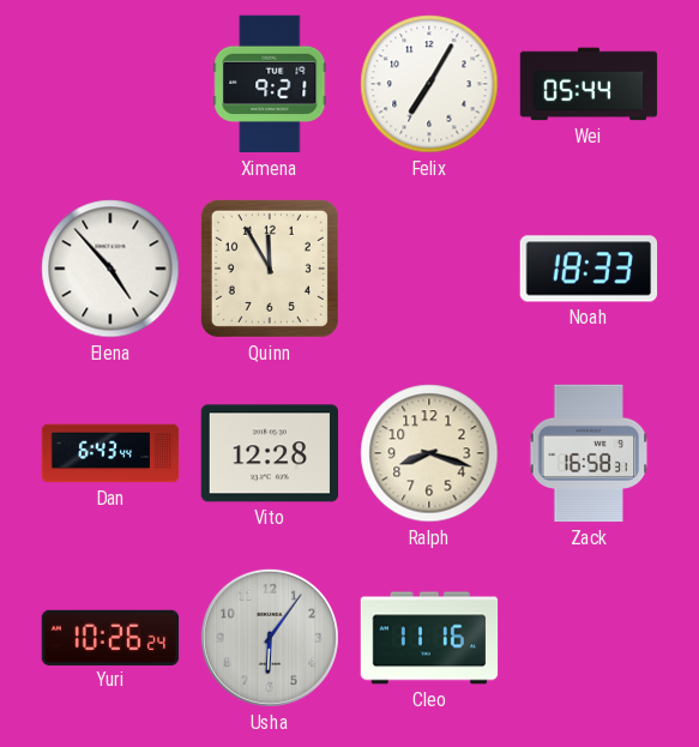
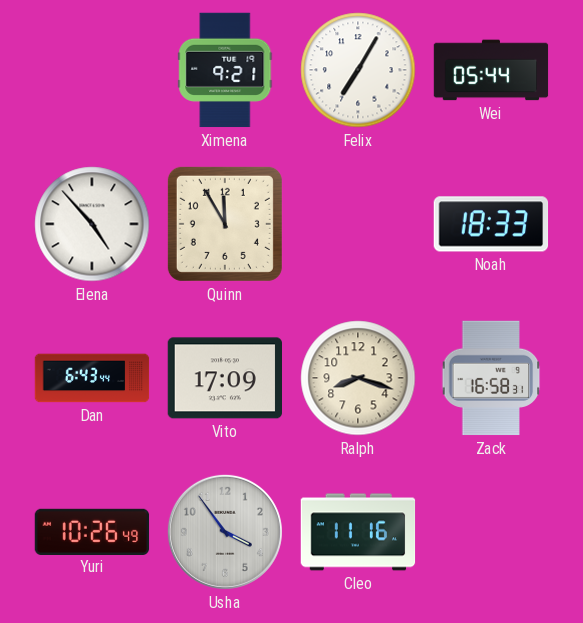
Vito: 12:28 -> 17:09
Yuri: 10:26:24 -> 10:26:49
Usha: 6:06 -> 3:54
